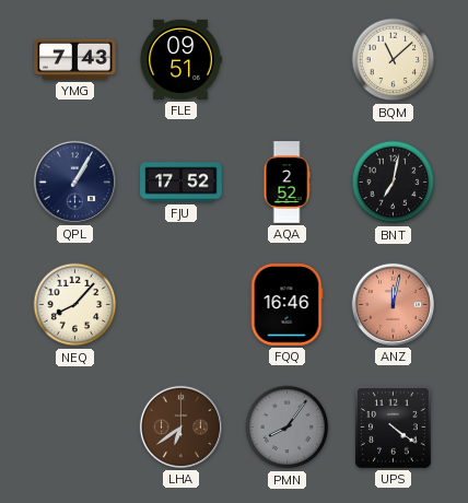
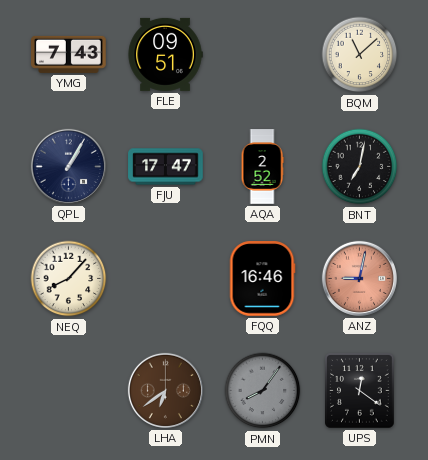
FJU: 17:52 -> 17:47
ANZ: 12:02 -> 9:02
UPS: 4:21 -> 12:21
